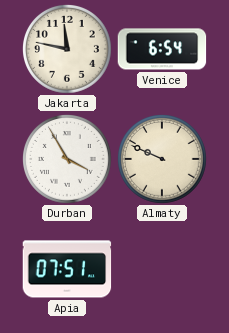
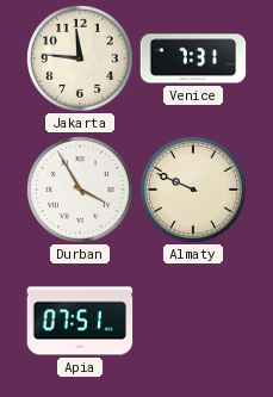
Jakarta: 11:47 -> 11:46
Venice: 6:54 -> 7:31
